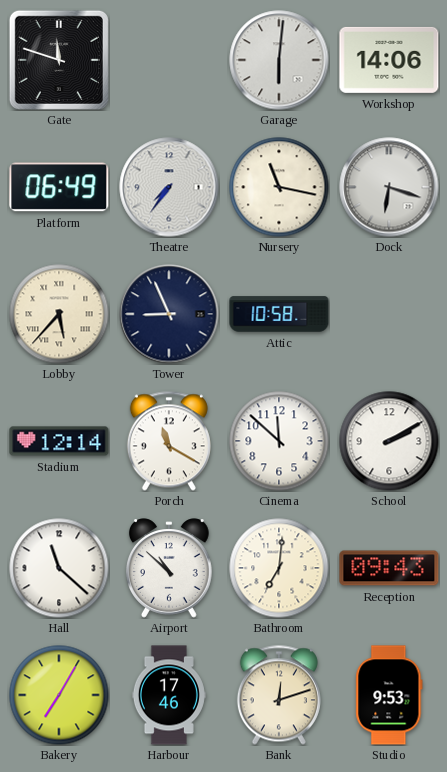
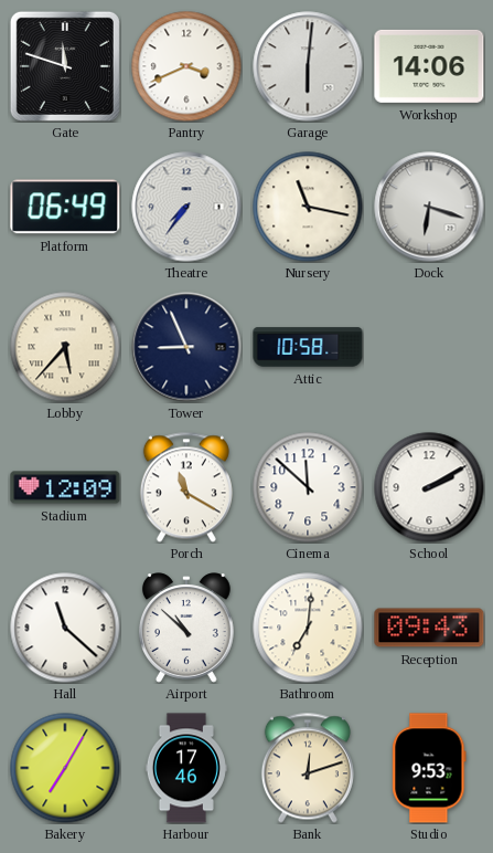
Pantry: none -> 3:41
Stadium: 12:14 -> 12:09
